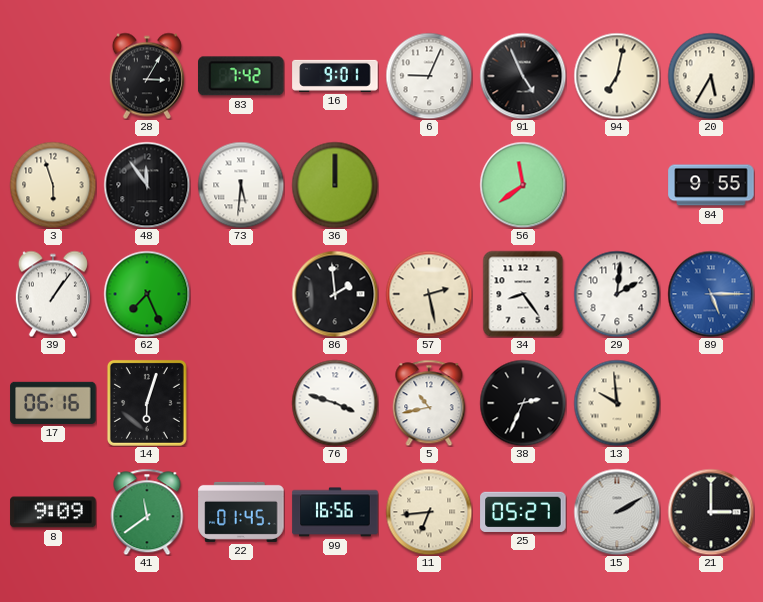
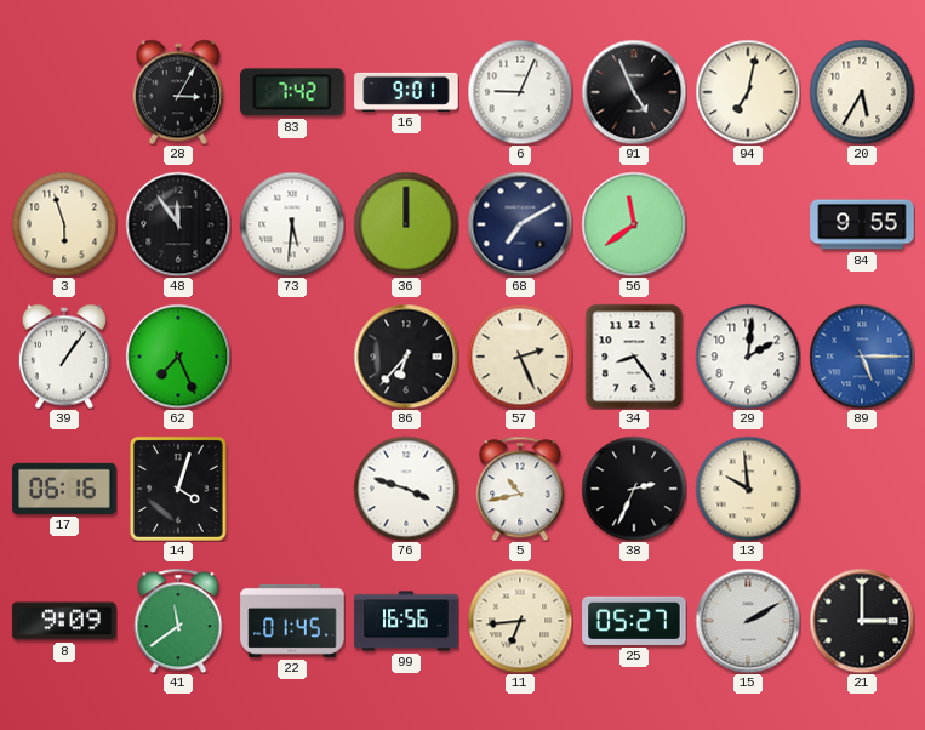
68: none -> 7:10
86: 1:59 -> 6:37
57: 2:28 -> 2:26
14: 6:03 -> 4:03
